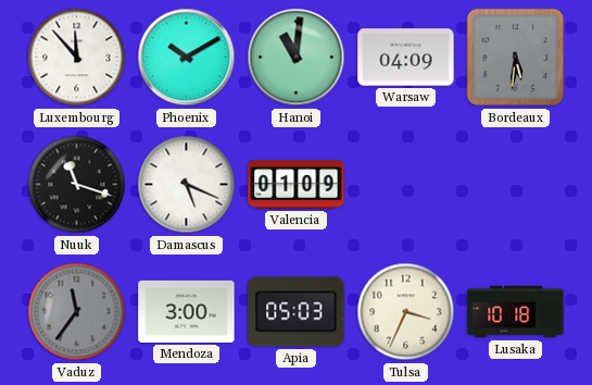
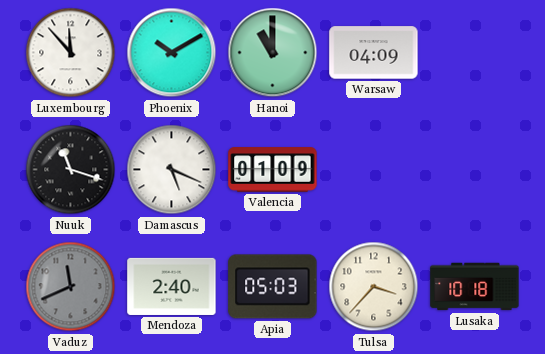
Hanoi: 11:01 -> 11:00
Bordeaux: 5:31 -> none
Vaduz: 11:36 -> 11:41
Mendoza: 3:00 -> 2:40
Tulsa: 3:34 -> 3:37
